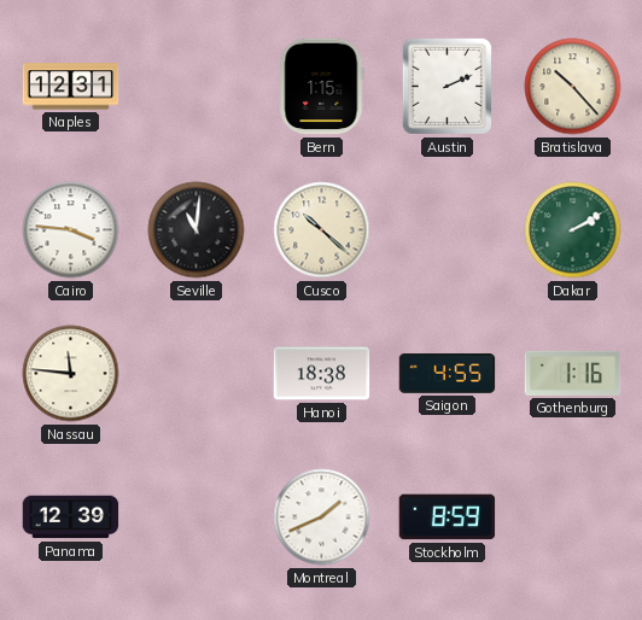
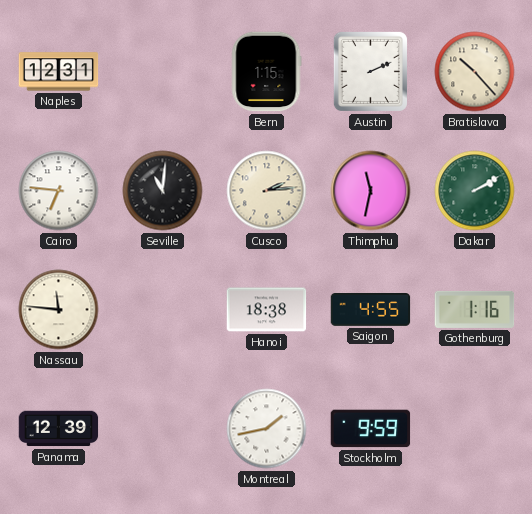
Cairo: 3:46 -> 6:46
Cusco: 10:22 -> 2:14
Thimphu: none -> 11:32
Montreal: 1:41 -> 1:43
Stockholm: 8:59 -> 9:59
